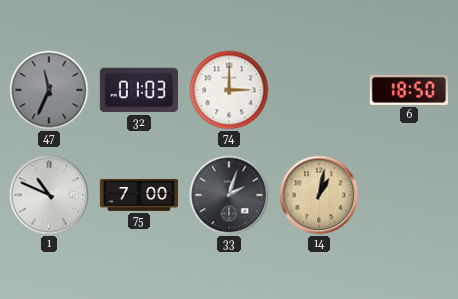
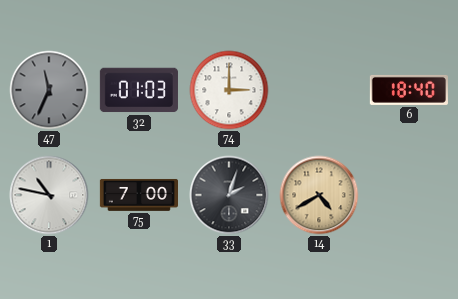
6: 18:50 -> 18:40
1: 10:49 -> 10:47
14: 1:02 -> 4:40
